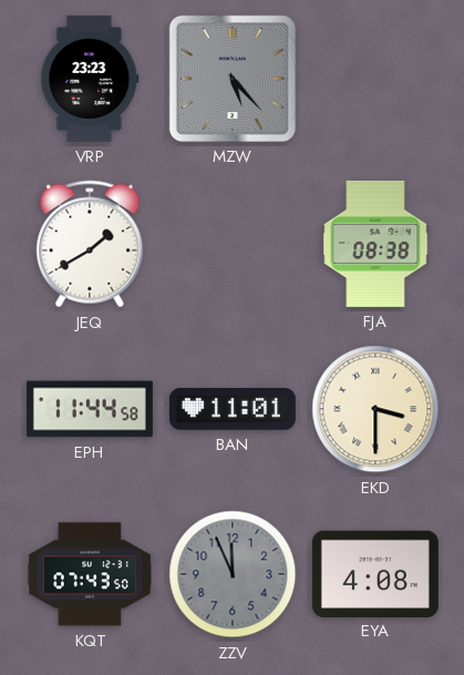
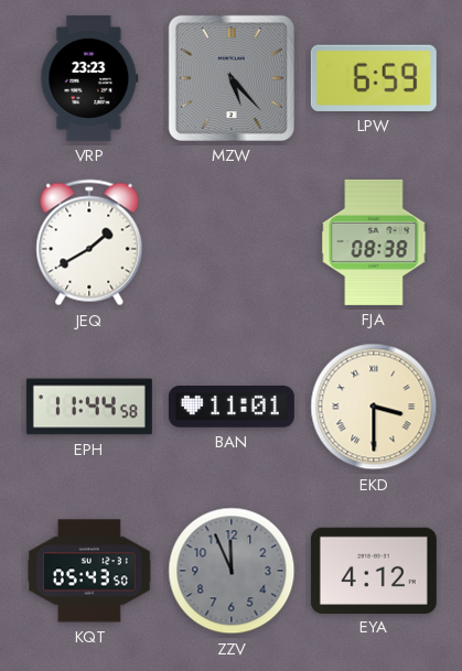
LPW: none -> 6:59
KQT: 07:43 -> 05:43
EYA: 4:08 -> 4:12
